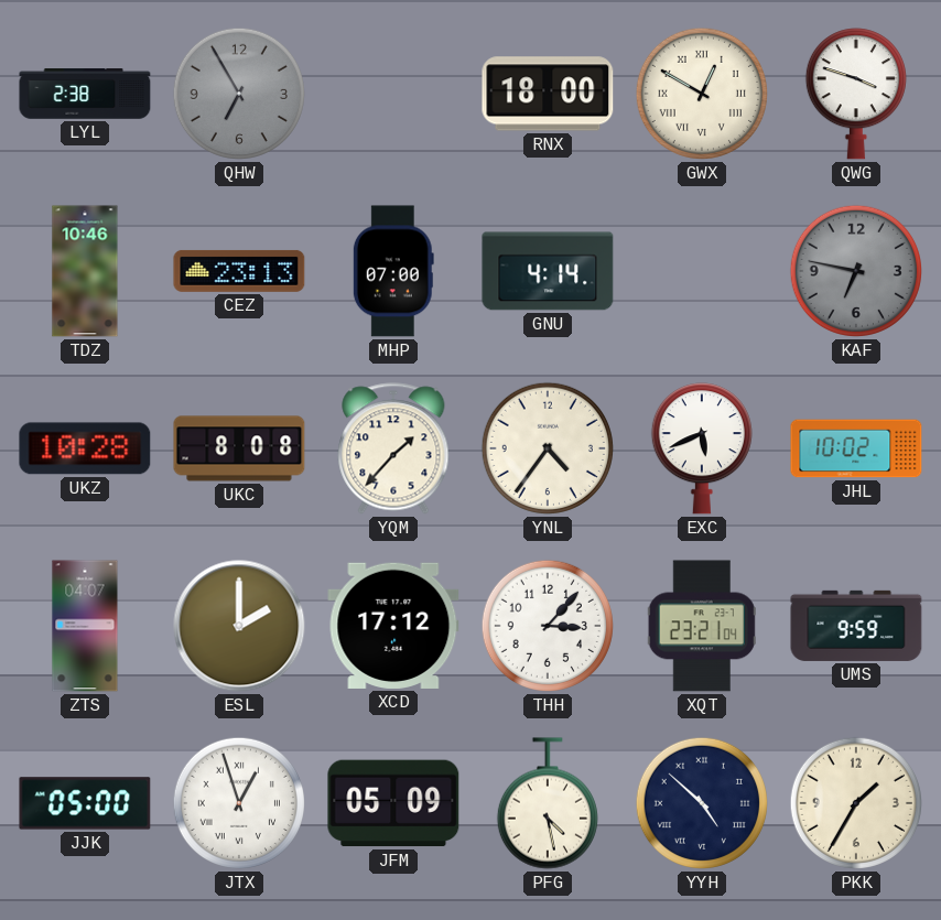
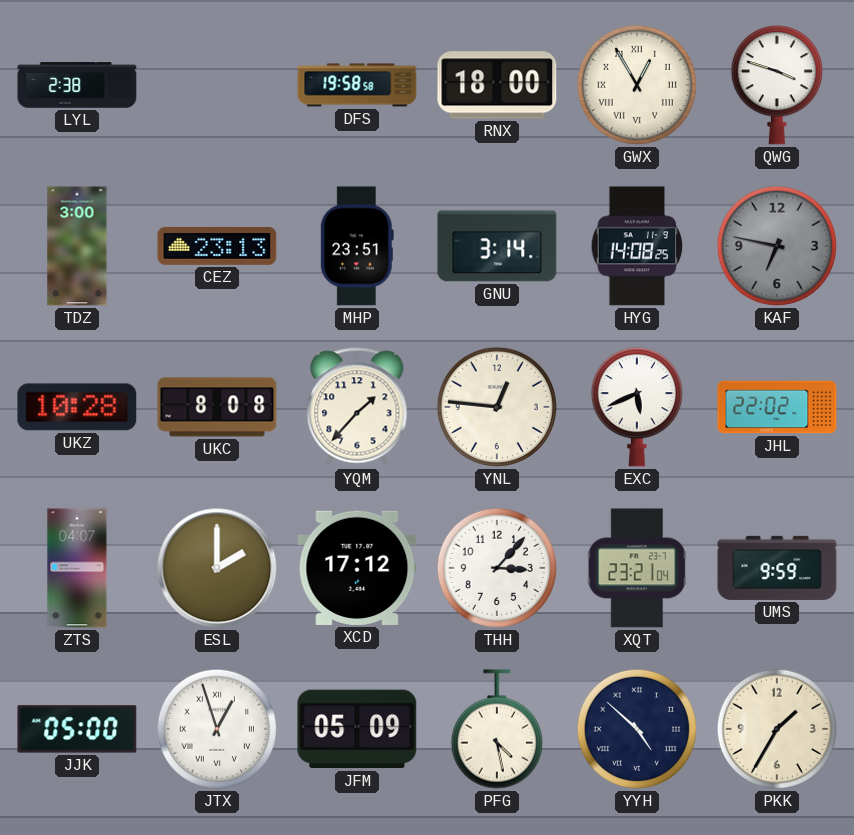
QHW: 6:55 -> none
DFS: none -> 19:58
GWX: 12:50 -> 12:55
TDZ: 10:46 -> 3:00
MHP: 07:00 -> 23:51
GNU: 4:14 -> 3:14
HYG: none -> 14:08
YNL: 4:36 -> 12:46
JHL: 10:02 -> 22:02
